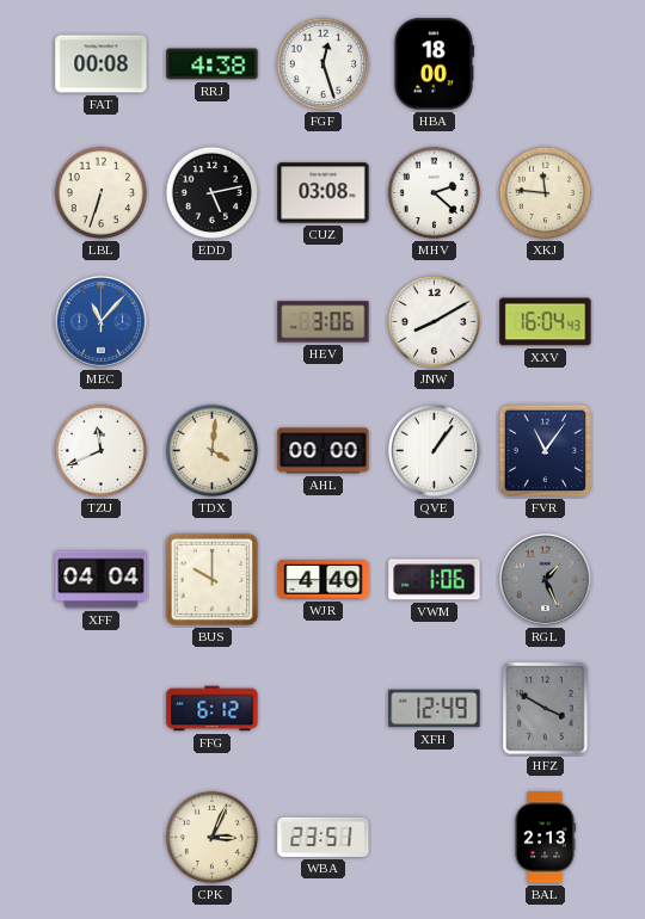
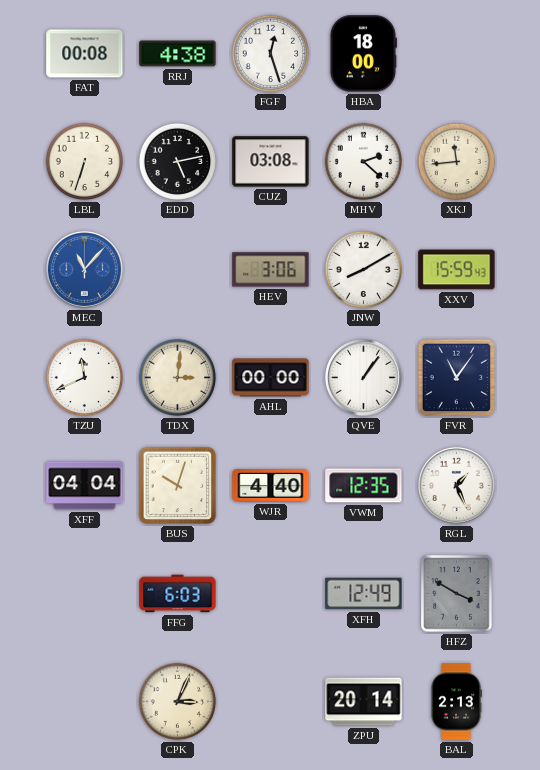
XKJ: 11:46 -> 11:44
XXV: 16:04 -> 15:59
TDX: 4:01 -> 3:01
BUS: 10:00 -> 10:03
VWM: 1:06 -> 12:35
RGL dial: grey -> white
FFG: 6:12 -> 6:03
WBA: 23:51 -> none
ZPU: none -> 20:14
